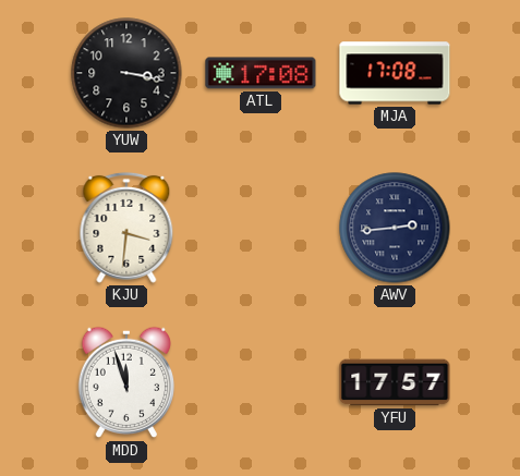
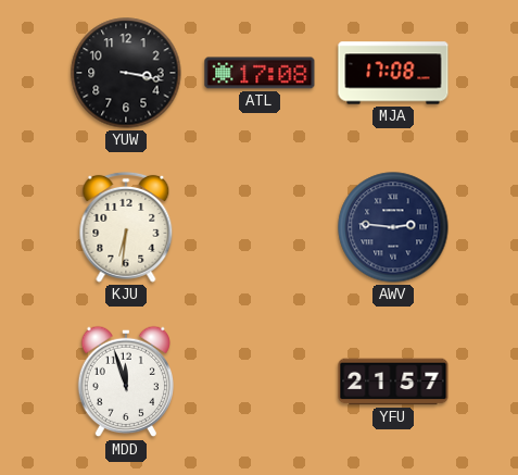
KJU: 3:31 -> 6:31
AWV: 2:44 -> 2:46
YFU: 17:57 -> 21:57
